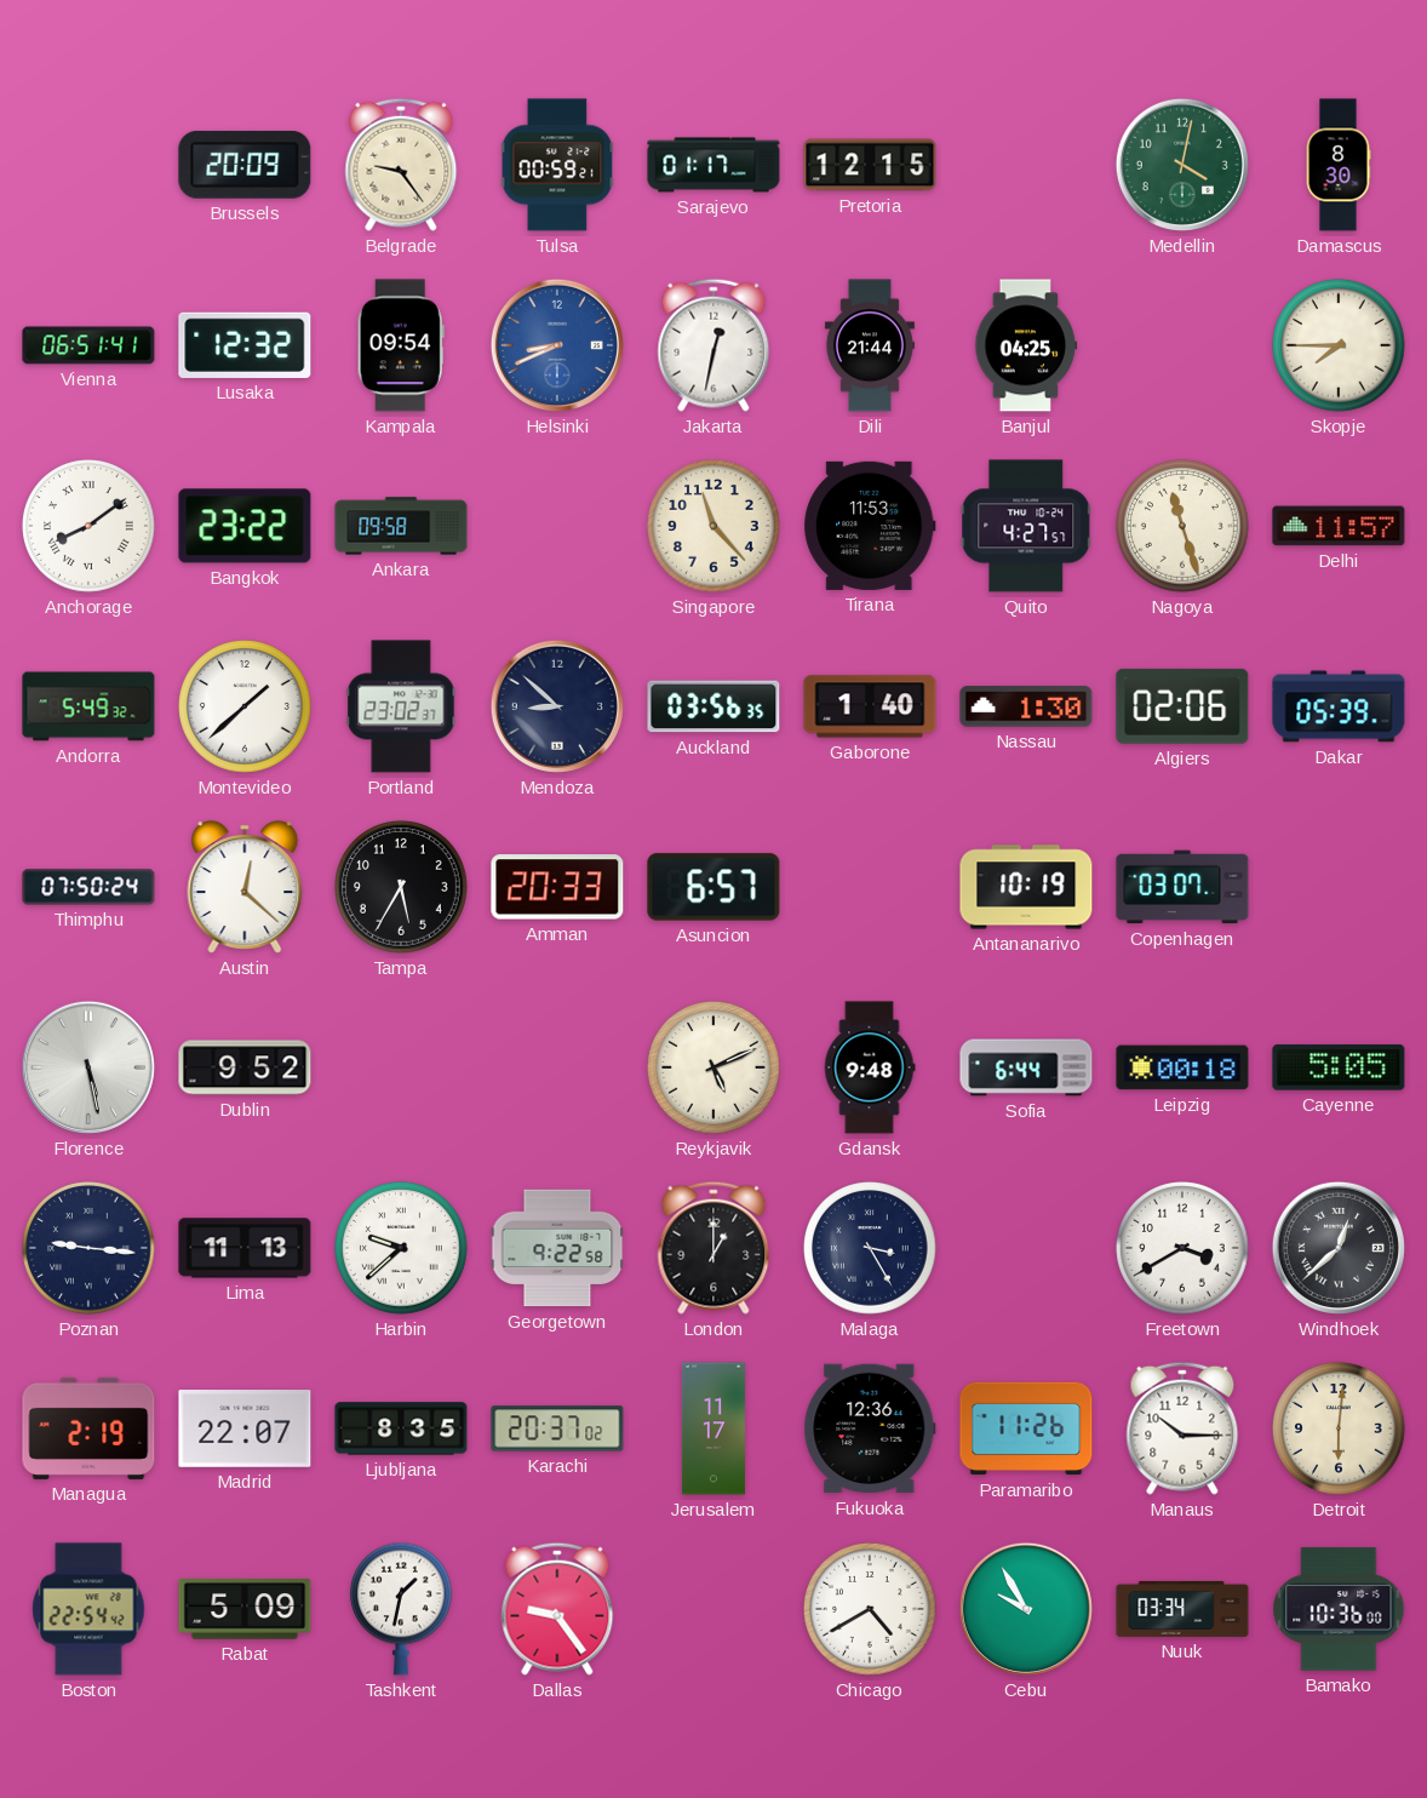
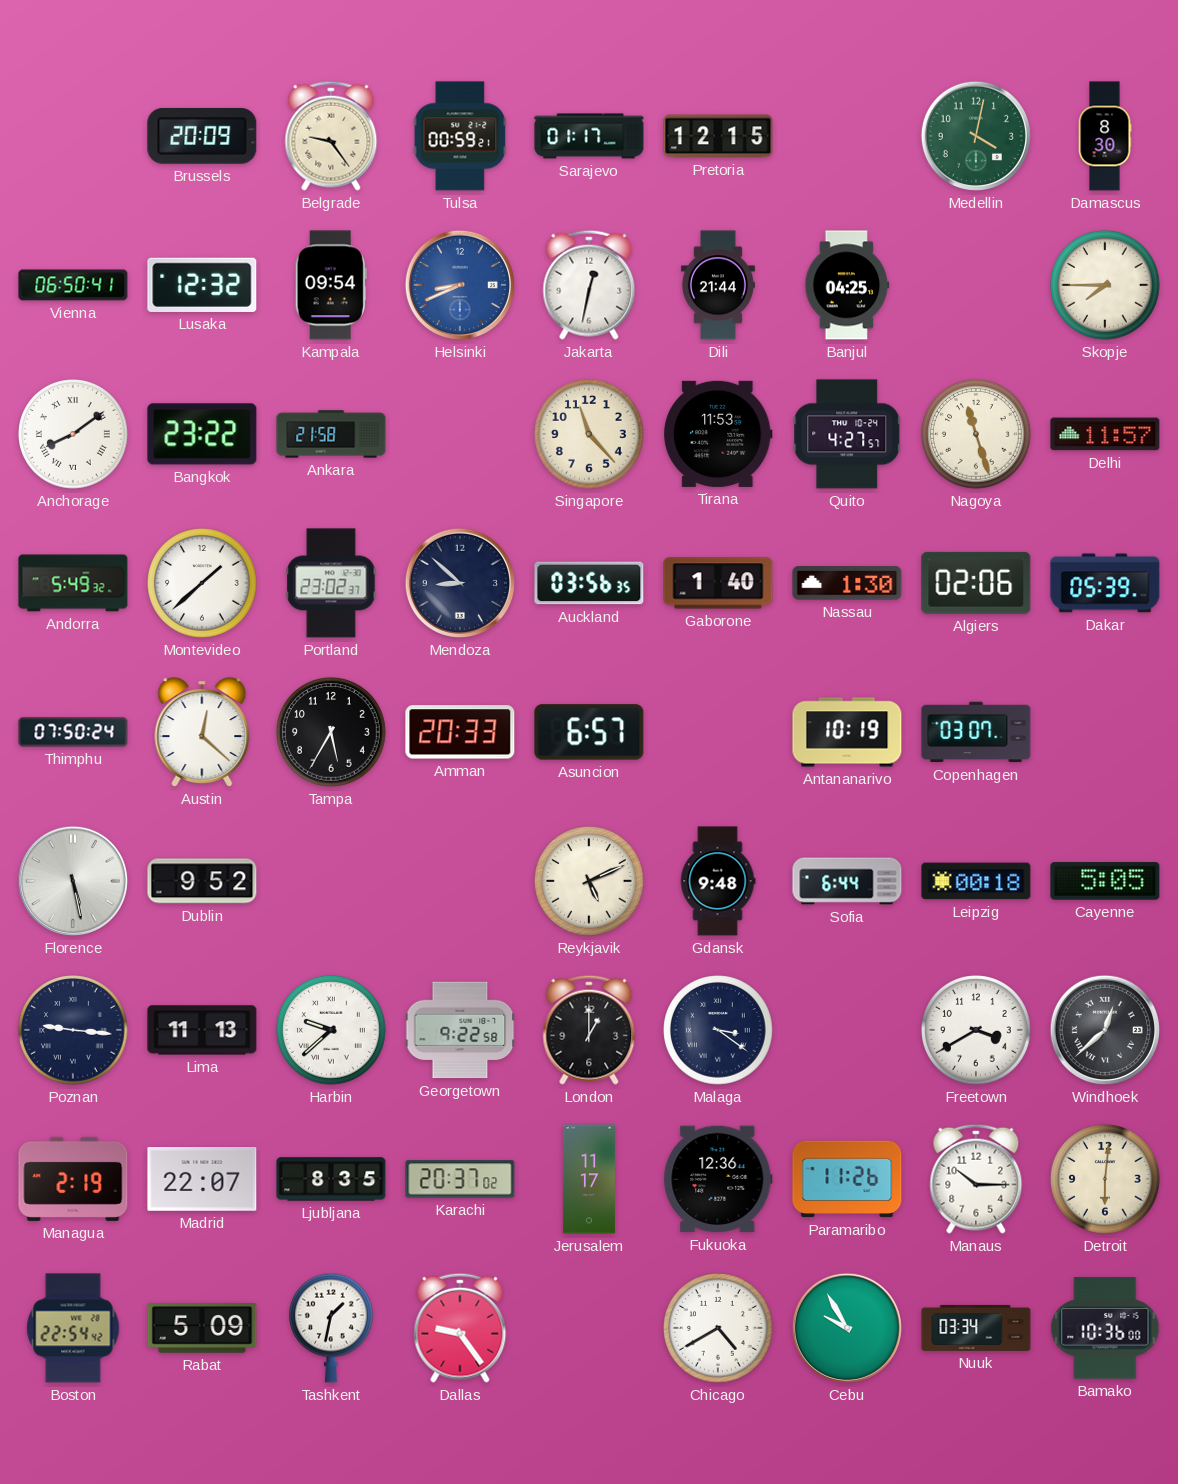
Vienna: 06:51 -> 06:50
Ankara: 09:58 -> 21:58
Malaga: 3:25 -> 3:21
